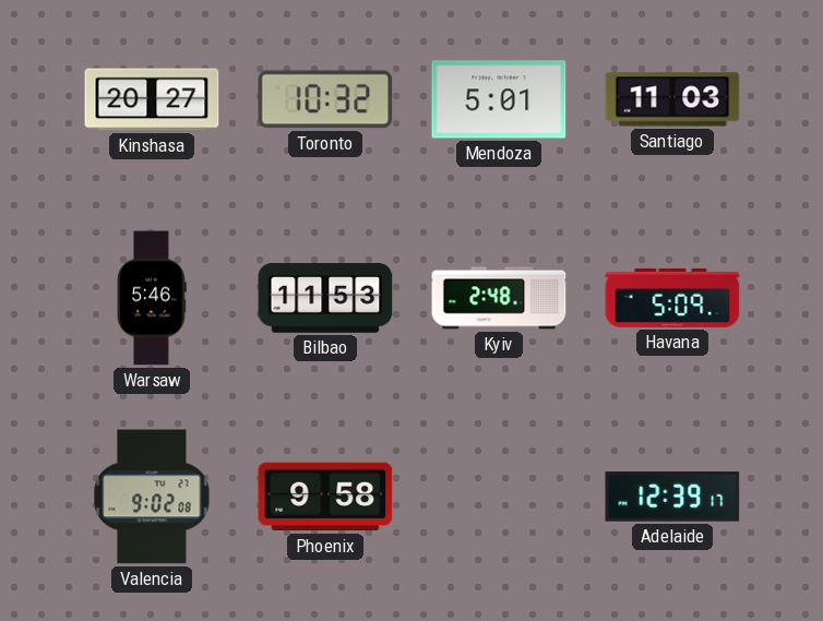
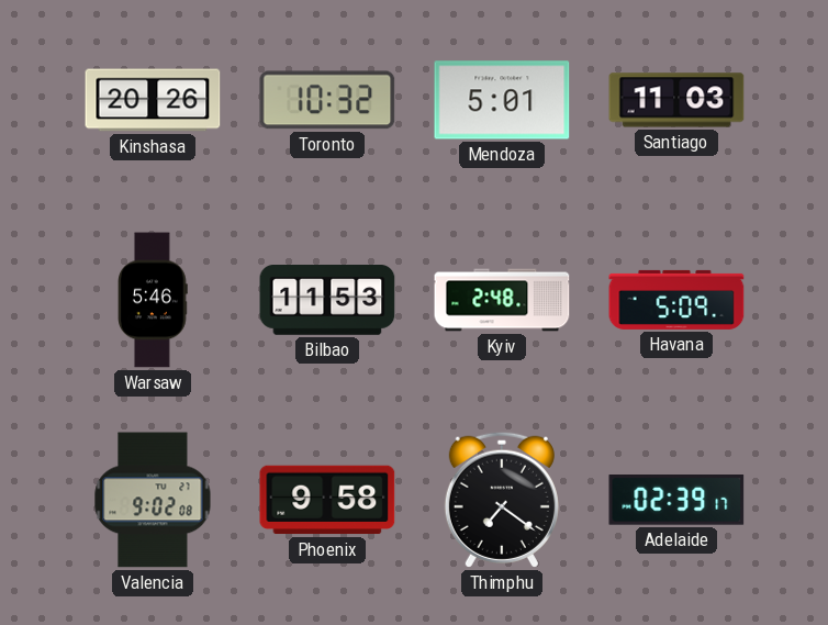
Kinshasa: 20:27 -> 20:26
Thimphu: none -> 7:21
Adelaide: 12:39 -> 02:39
